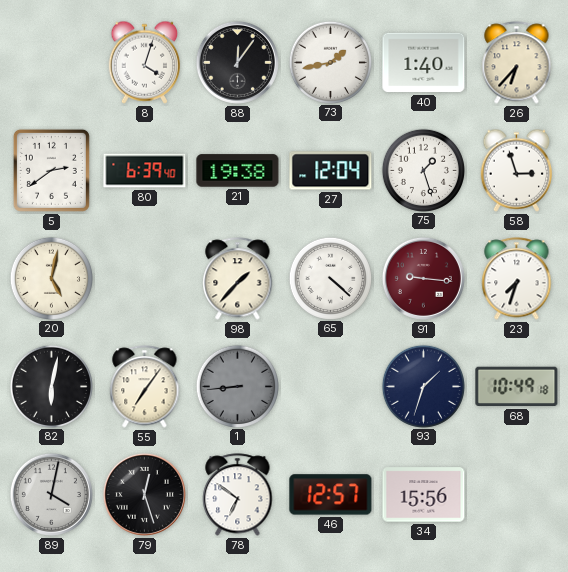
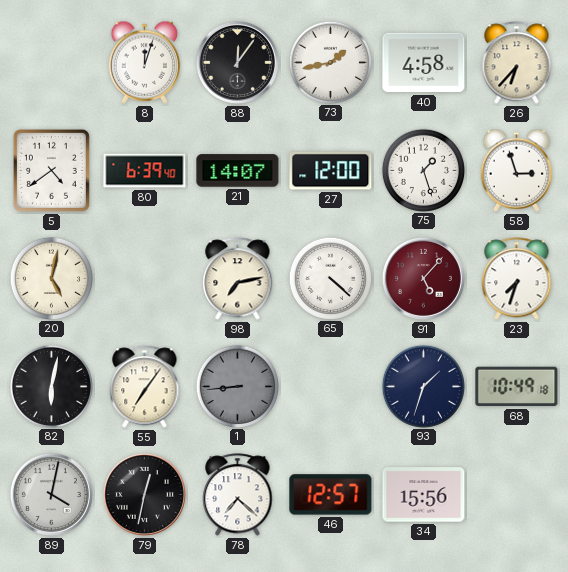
8: 4:03 -> 12:03
40: 1:40 -> 4:58
5: 2:39 -> 4:39
21: 19:38 -> 14:07
27: 12:04 -> 12:00
98: 1:37 -> 7:13
91: 9:16 -> 5:07
79: 12:27 -> 12:32
78: 6:51 -> 7:22
